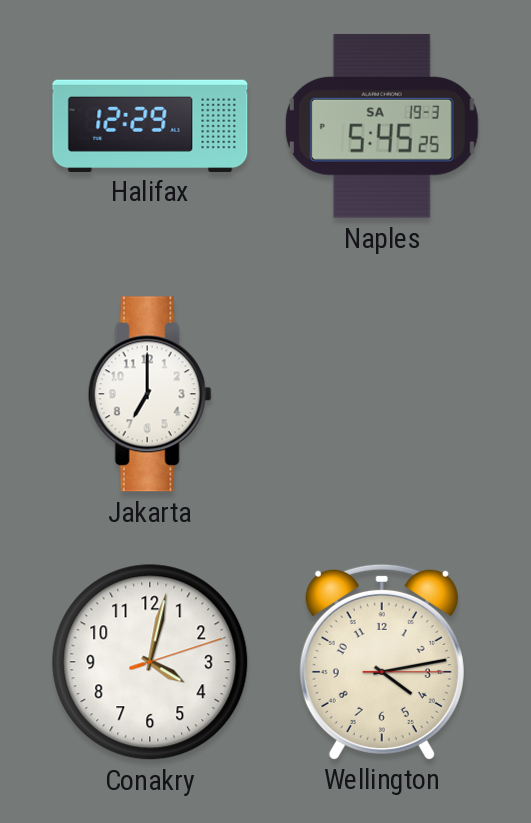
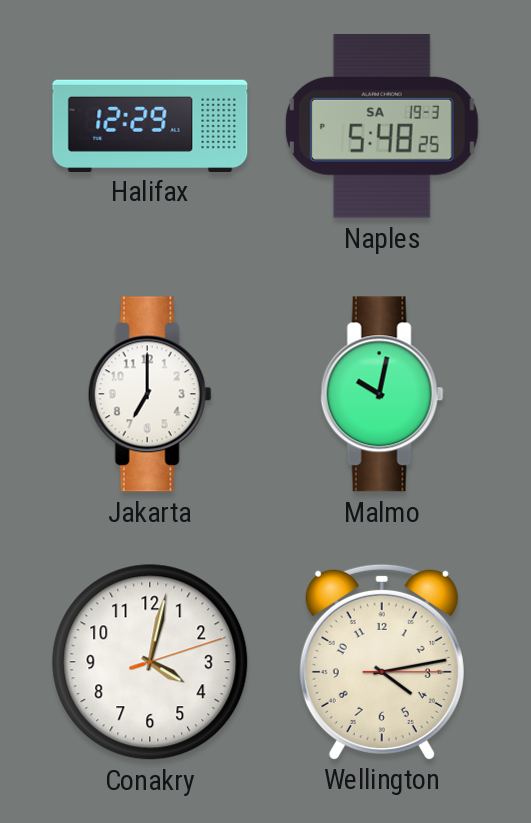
Naples: 5:45 -> 5:48
Malmo: none -> 10:02
